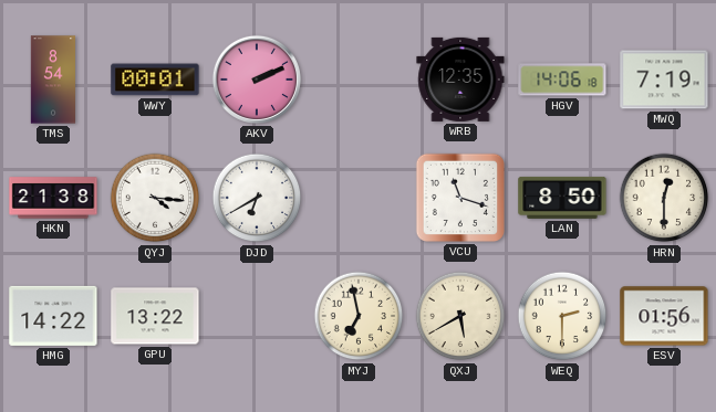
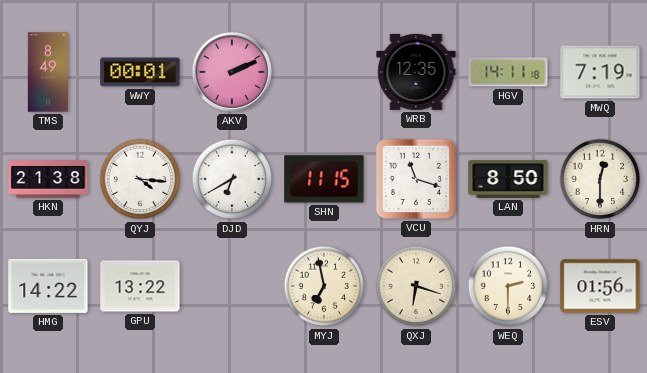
TMS: 8:54 -> 8:49
HGV: 14:06 -> 14:11
SHN: none -> 11:15
QXJ: 5:40 -> 6:18
